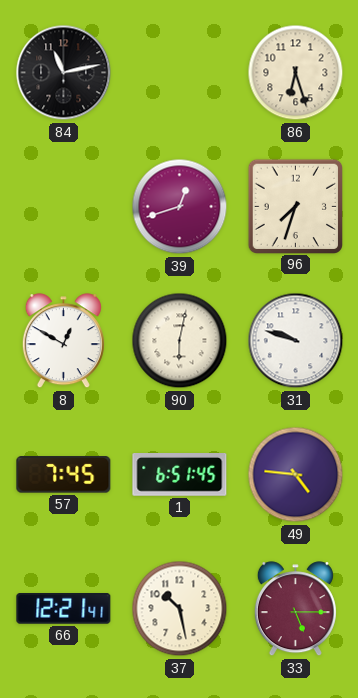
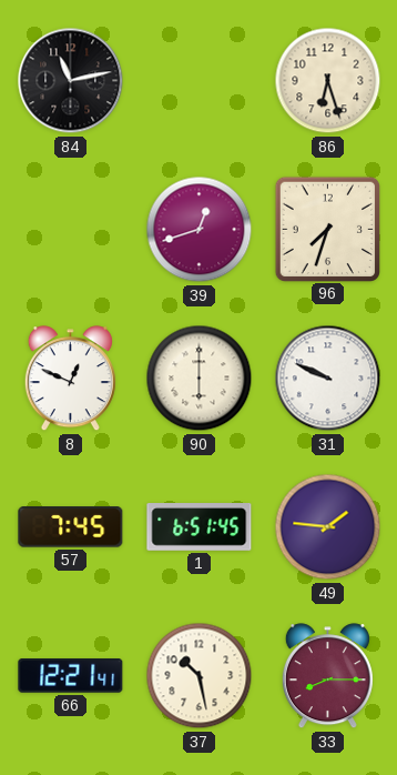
8: 12:50 -> 12:49
90: 6:02 -> 6:00
31: 9:48 -> 9:49
49: 4:46 -> 1:46
33: 5:15 -> 8:15
